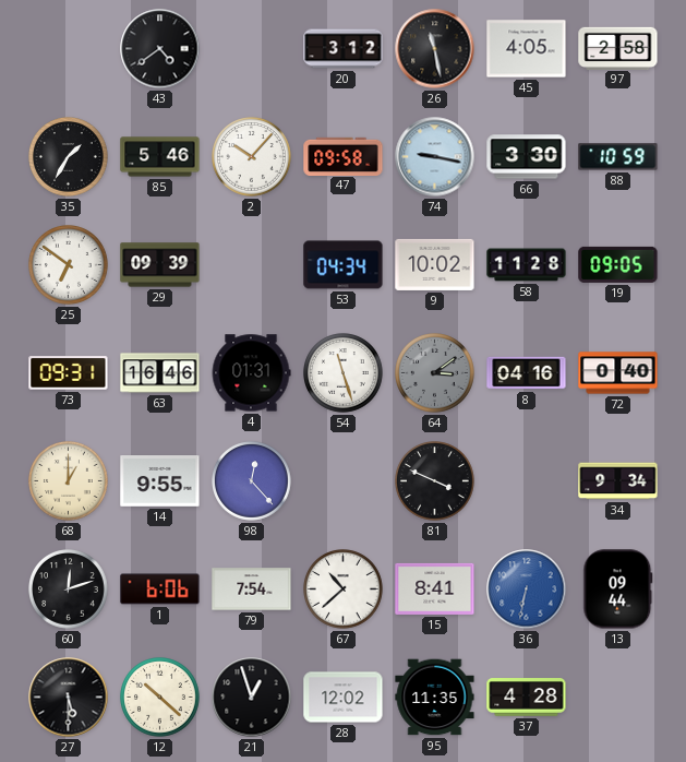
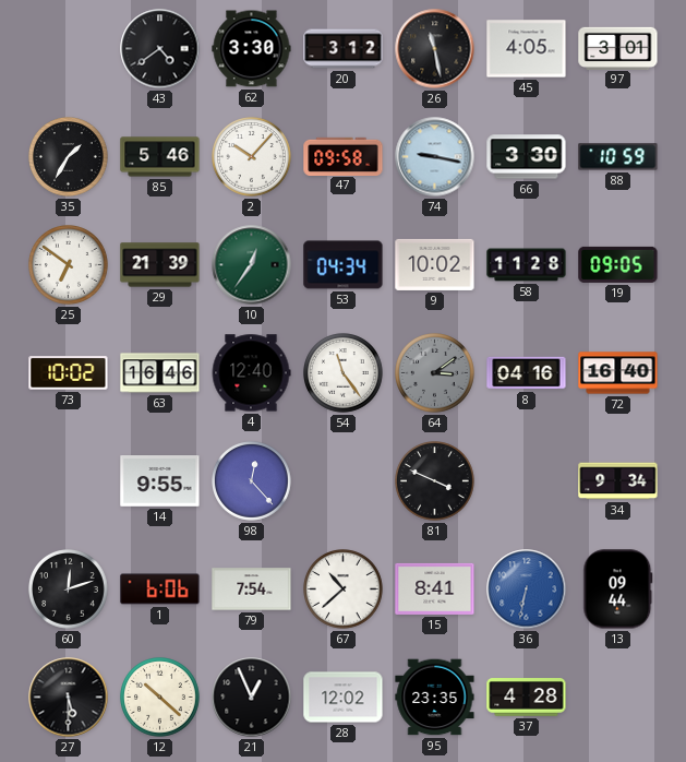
62: none -> 3:30
97: 2:58 -> 3:01
29: 09:39 -> 21:39
10: none -> 12:36
73: 09:31 -> 10:02
4: 01:31 -> 12:40
54: 11:27 -> 11:24
72: 0:40 -> 16:40
68: 1:00 -> none
21: 12:57 -> 12:56
95: 11:35 -> 23:35
